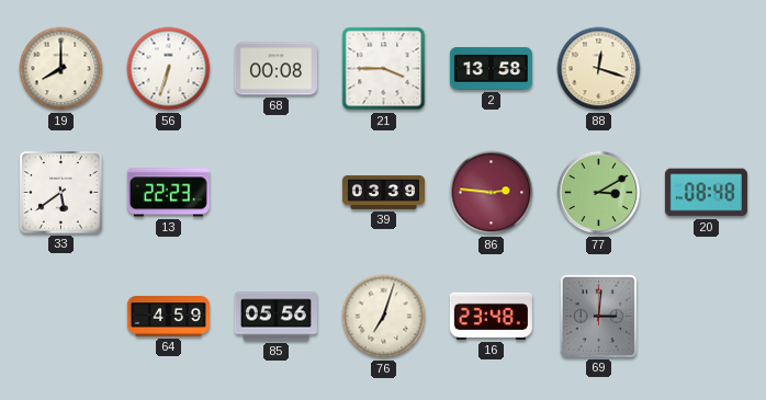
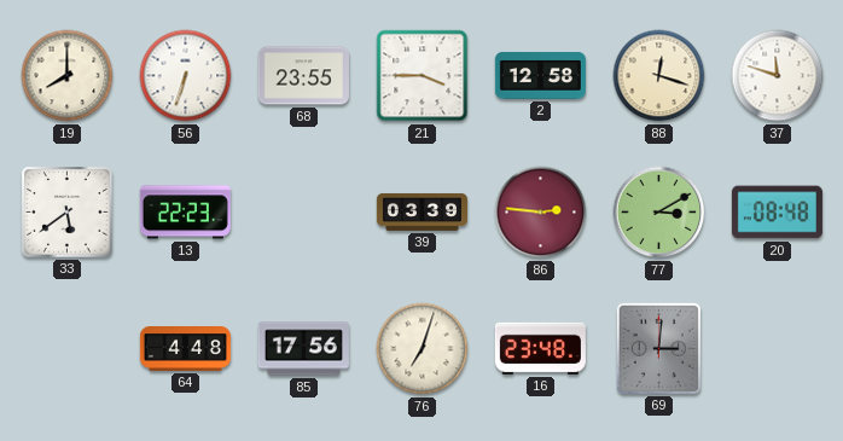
68: 00:08 -> 23:55
2: 13:58 -> 12:58
37: none -> 11:48
64: 4:59 -> 4:48
85: 05:56 -> 17:56
